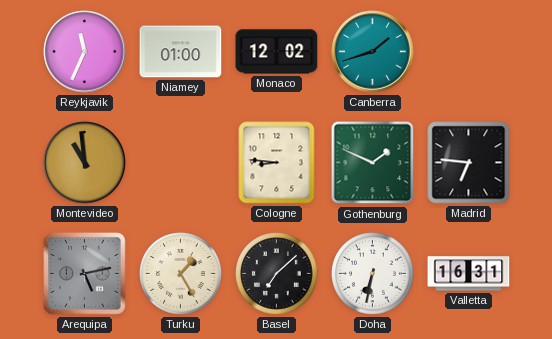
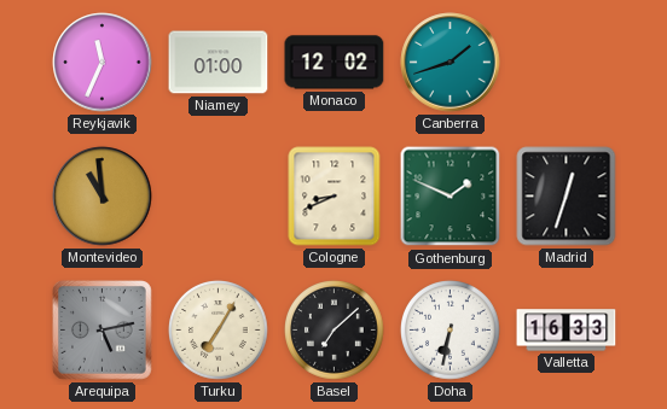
Cologne: 8:46 -> 8:41
Madrid: 6:46 -> 12:33
Turku: 1:25 -> 7:05
Valletta: 16:31 -> 16:33
